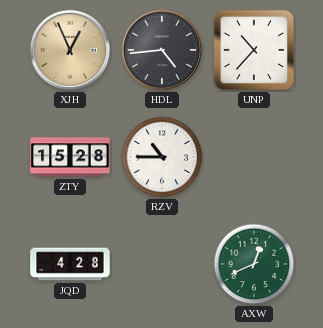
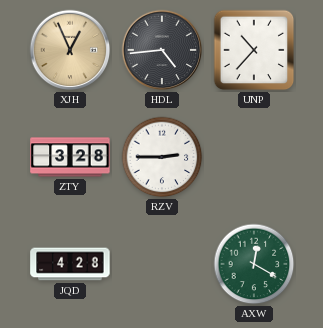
ZTY: 15:28 -> 3:28
RZV: 10:45 -> 2:45
AXW: 12:41 -> 12:20
